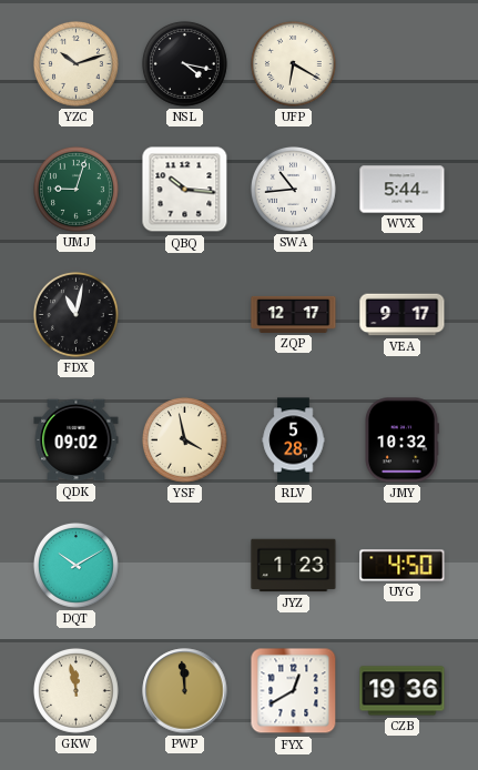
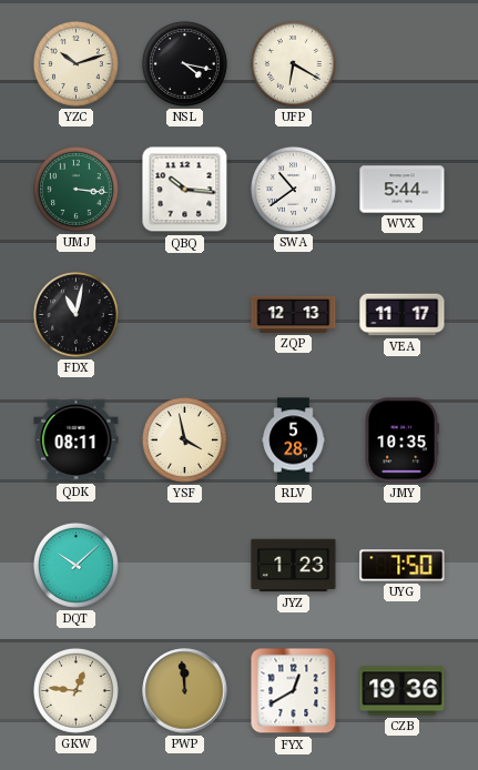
UMJ: 9:03 -> 3:16
SWA: 10:44 -> 10:39
ZQP: 12:17 -> 12:13
VEA: 9:17 -> 11:17
QDK: 09:02 -> 08:11
JMY: 10:32 -> 10:35
DQT: 10:10 -> 10:08
UYG: 4:50 -> 7:50
GKW: 11:58 -> 12:46
